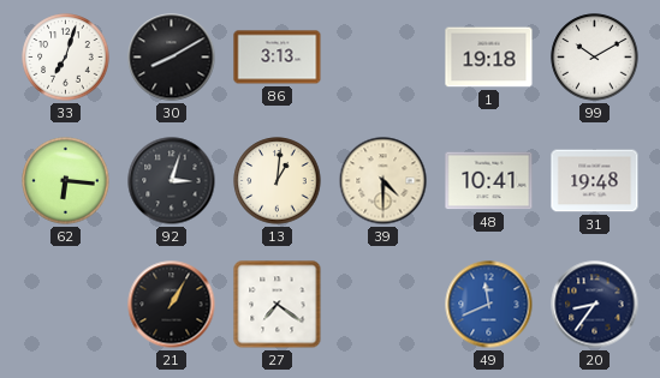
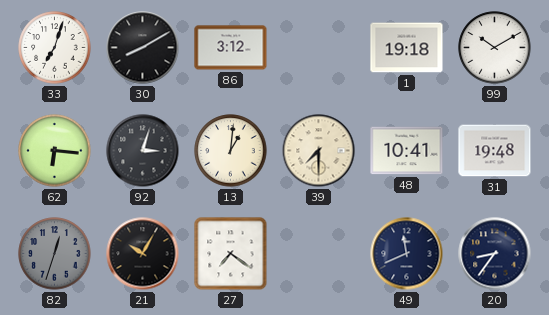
86: 3:13 -> 3:12
39: 4:30 -> 7:30
82: none -> 12:33
21: 1:05 -> 10:05
49 dial: blue -> navy
